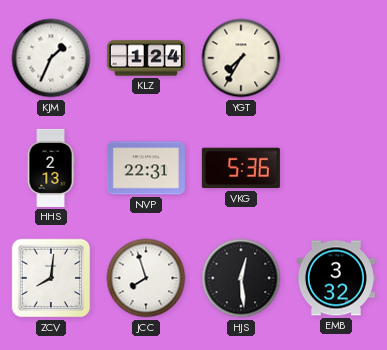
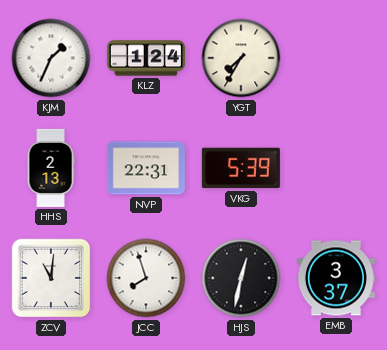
VKG: 5:36 -> 5:39
ZCV: 8:01 -> 11:01
HJS: 12:29 -> 12:32
EMB: 3:32 -> 3:37
